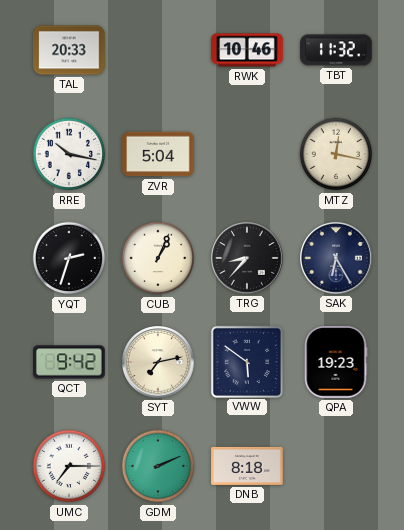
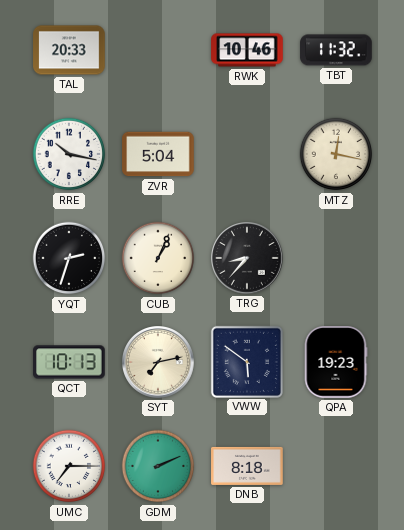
SAK: 6:25 -> none
QCT: 9:42 -> 10:13
